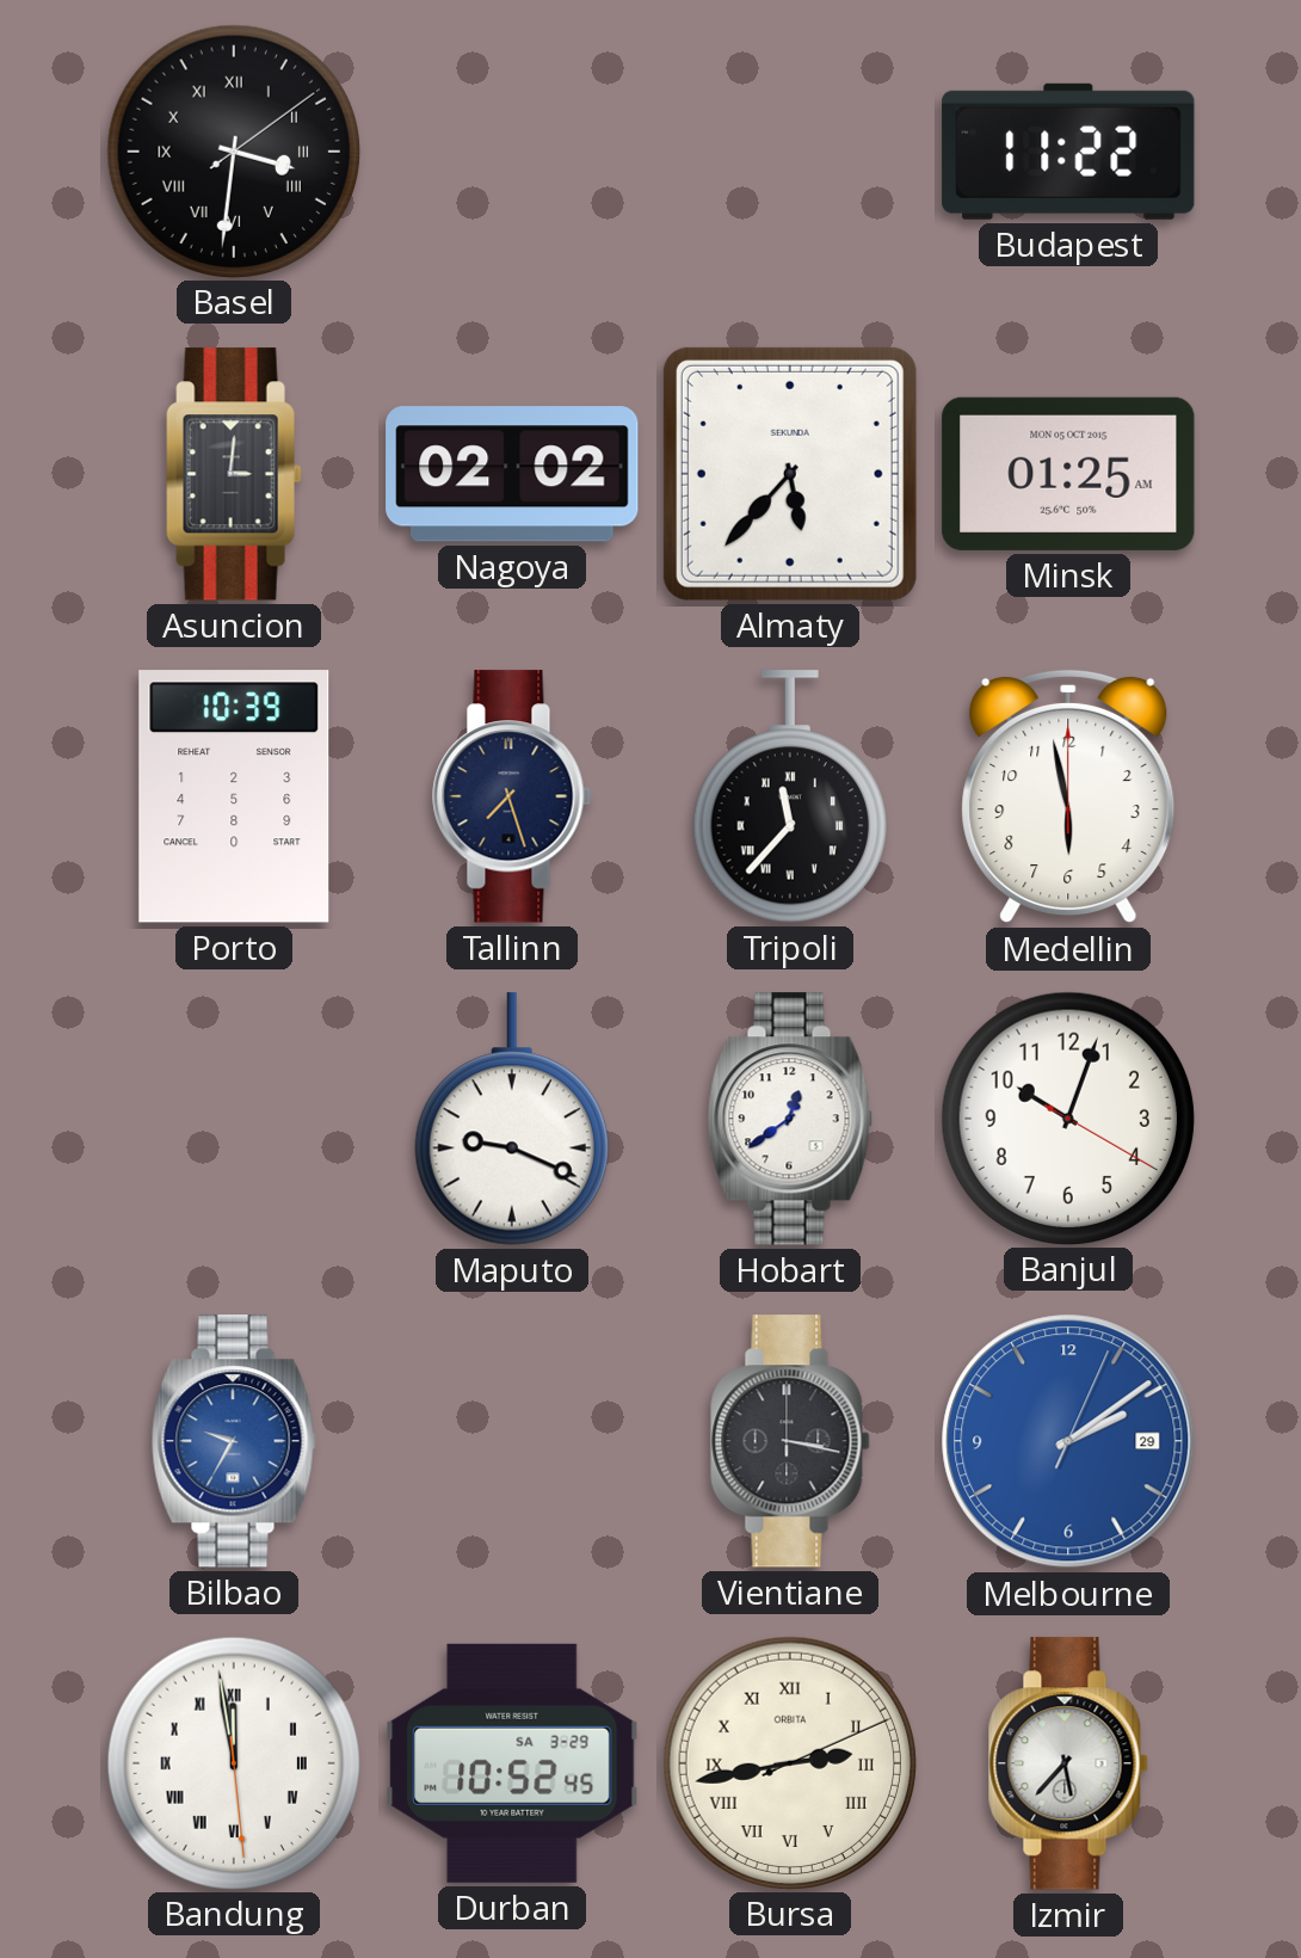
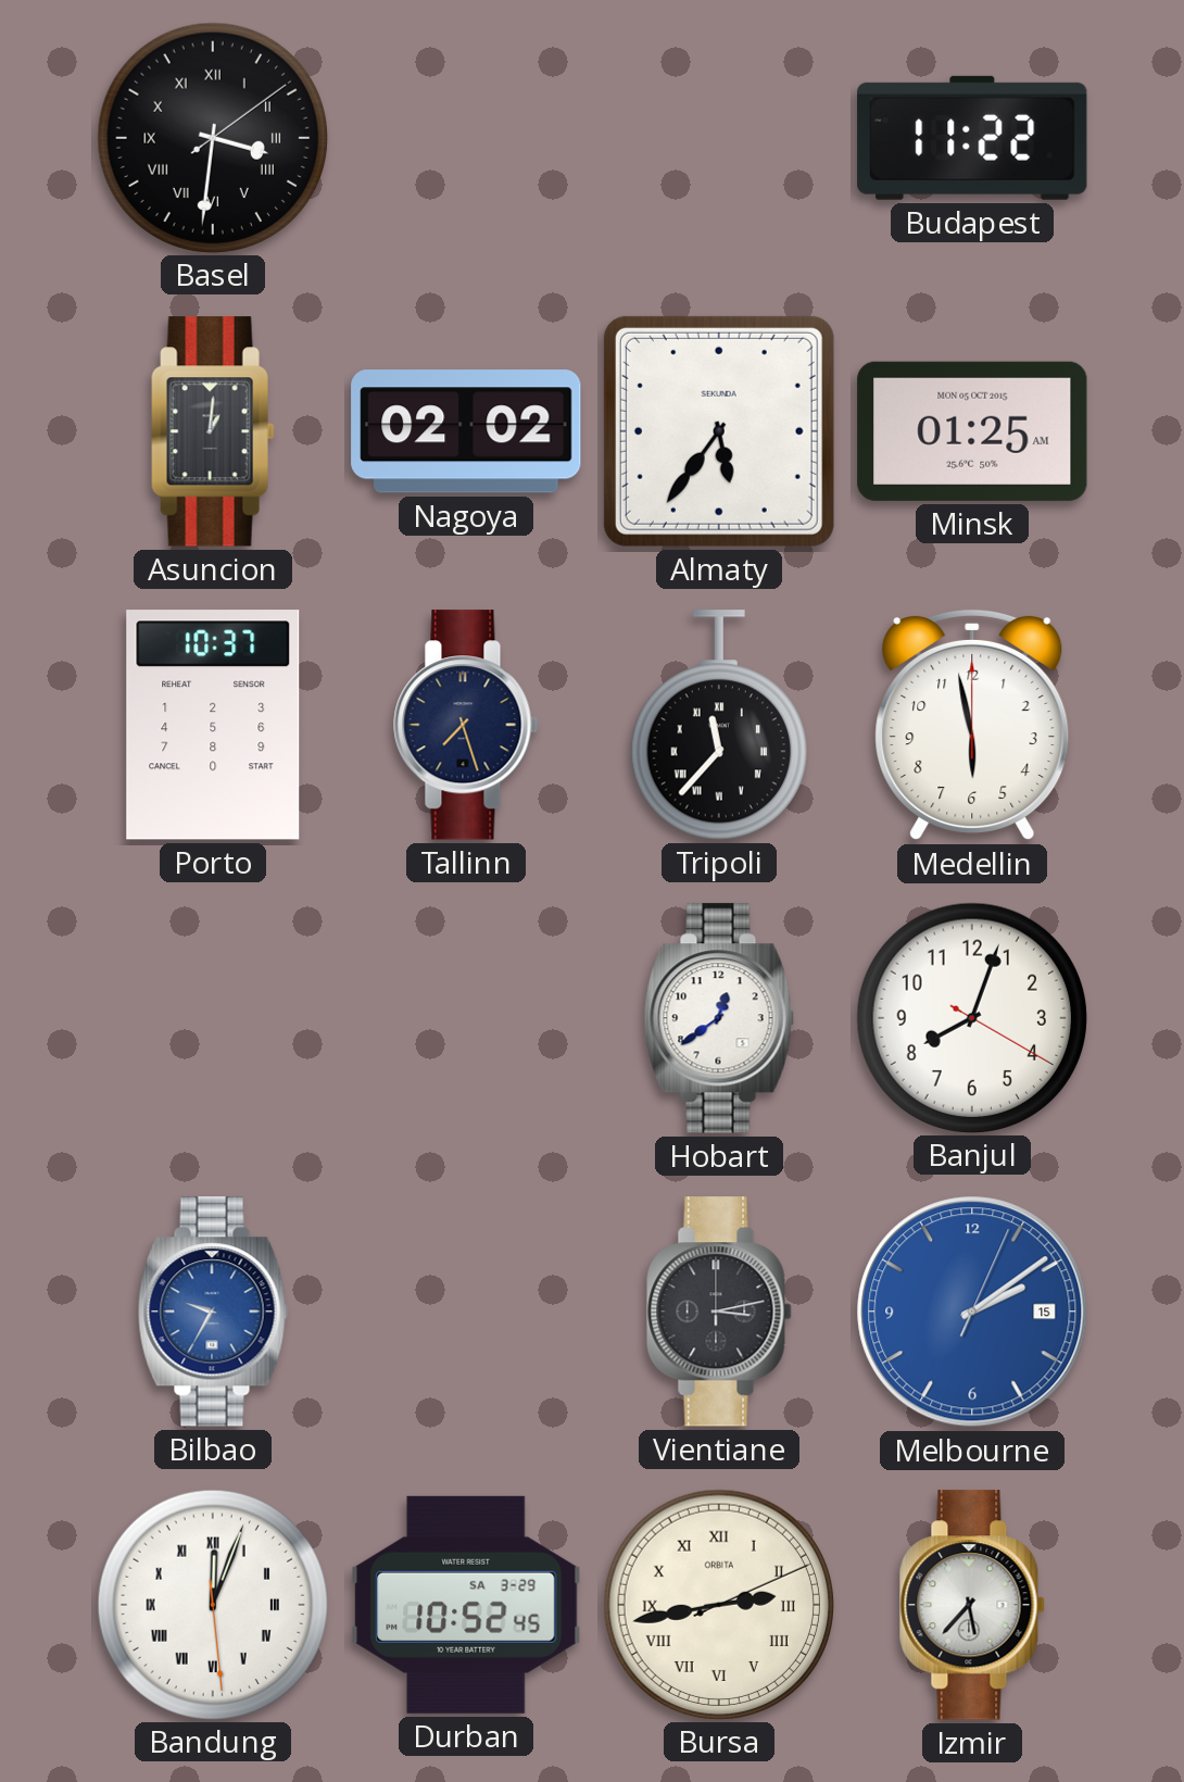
Asuncion: 3:01 -> 1:01
Almaty: 5:37 -> 5:36
Porto: 10:39 -> 10:37
Maputo: 9:19 -> none
Banjul: 10:03 -> 8:03
Vientiane: 3:17 -> 3:13
Melbourne date: 29 -> 15
Bandung: 11:58 -> 12:03
